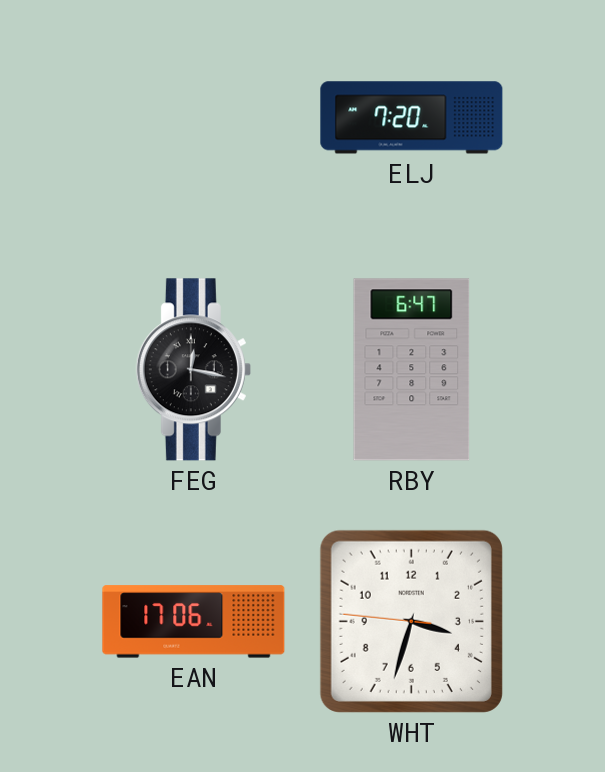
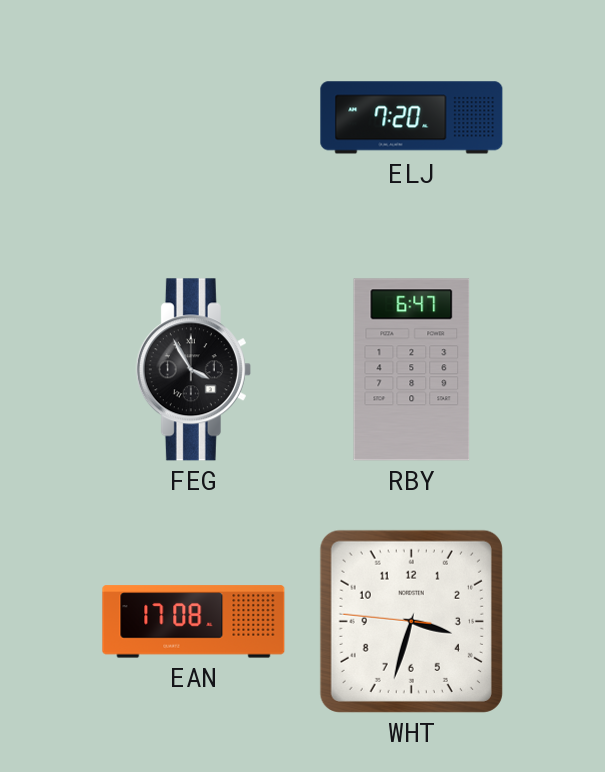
FEG: 12:17 -> 3:55
EAN: 17:06 -> 17:08
